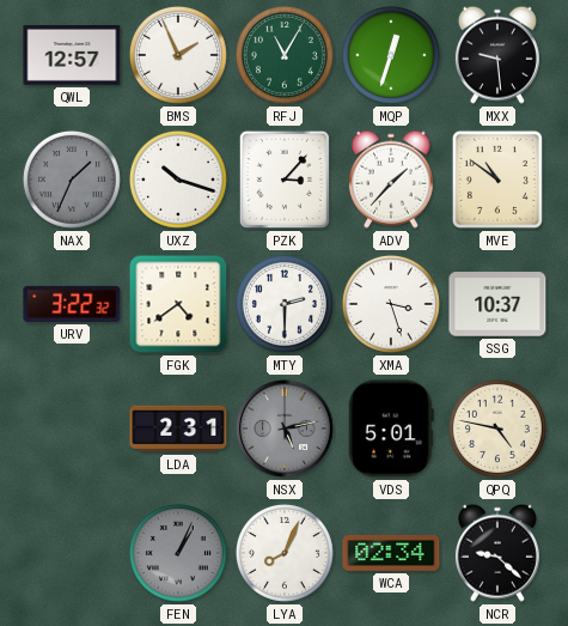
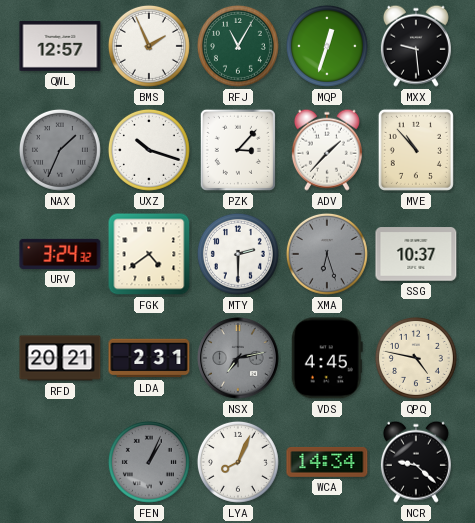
MVE: 10:51 -> 10:53
URV: 3:22 -> 3:24
XMA: 3:27 -> 6:27
XMA dial: white -> grey
RFD: none -> 20:21
NSX: 5:13 -> 7:13
VDS: 5:01 -> 4:45
WCA: 02:34 -> 14:34
